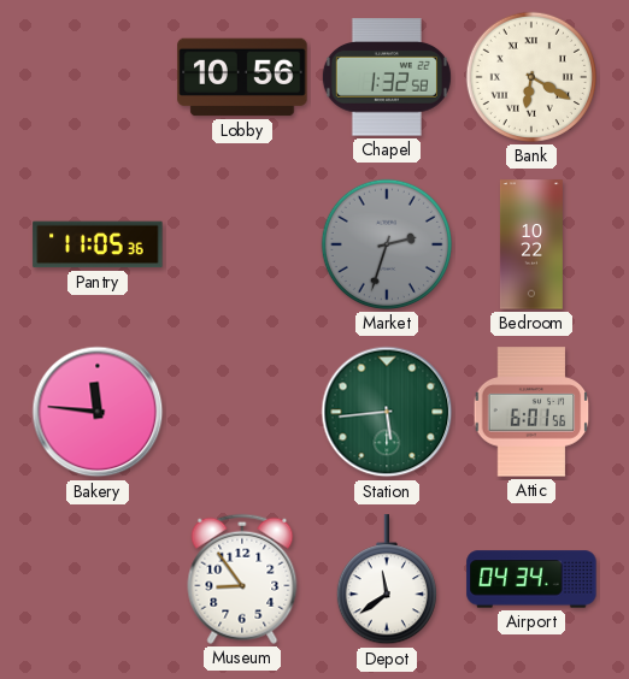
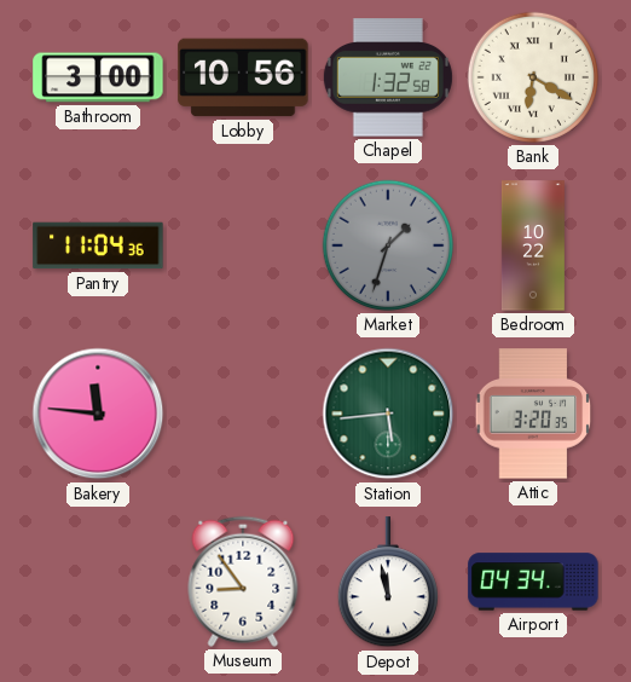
Bathroom: none -> 3:00
Pantry: 11:05 -> 11:04
Market: 2:33 -> 1:33
Attic: 6:01 -> 3:20
Depot: 11:39 -> 11:58
